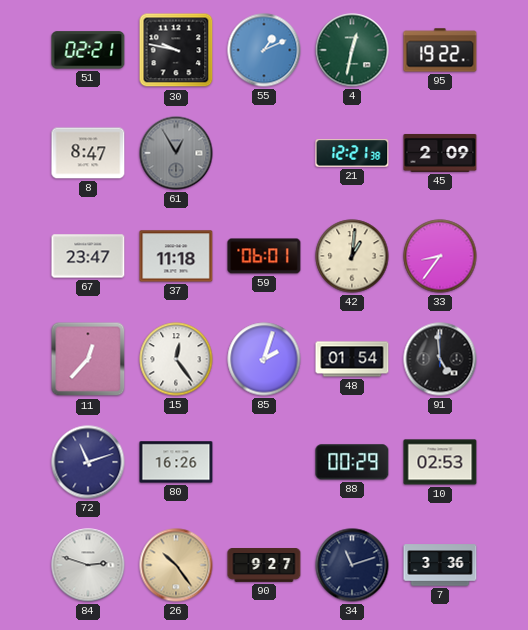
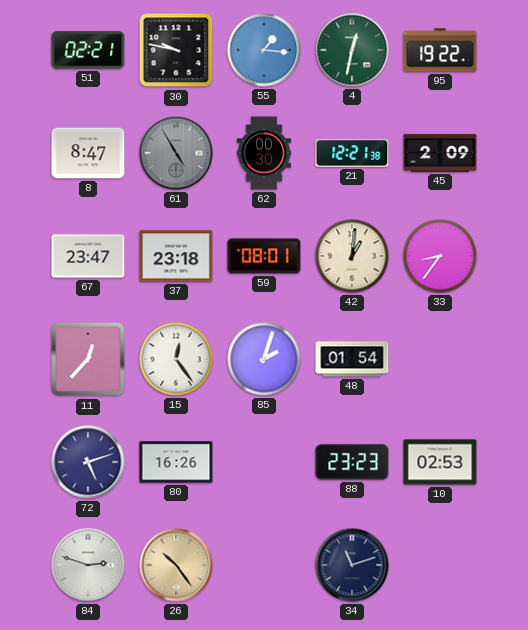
55: 1:11 -> 1:16
61: 12:55 -> 4:55
62: none -> 00:30
37: 11:18 -> 23:18
59: 06:01 -> 08:01
91: 4:59 -> none
72: 11:12 -> 5:12
88: 00:29 -> 23:23
90: 9:27 -> none
7: 3:36 -> none
